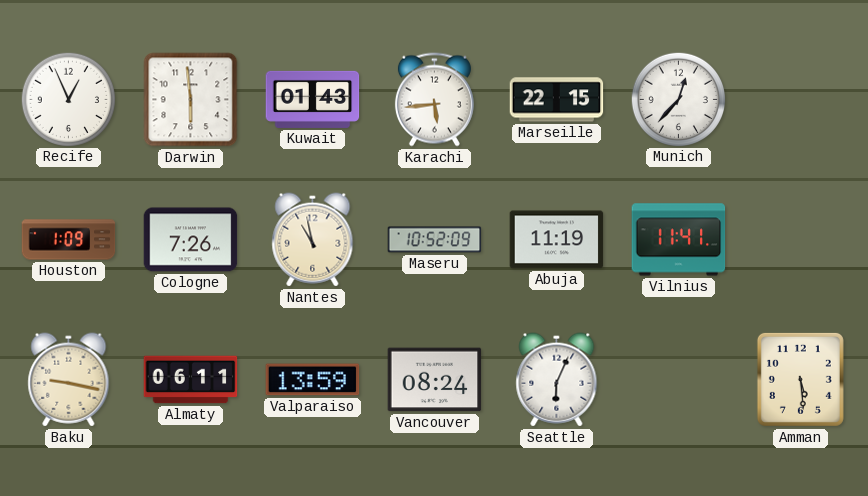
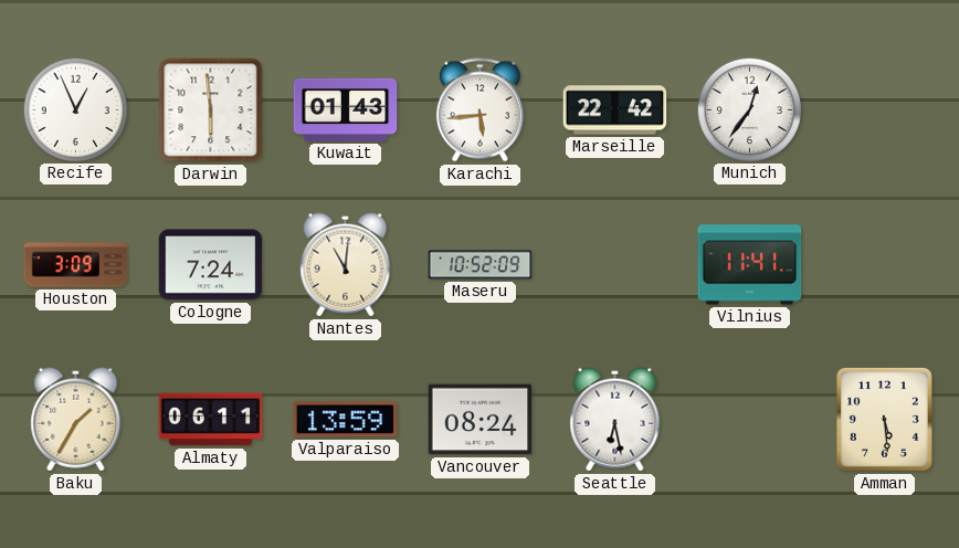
Marseille: 22:15 -> 22:42
Munich: 12:37 -> 12:36
Houston: 1:09 -> 3:09
Cologne: 7:26 -> 7:24
Nantes: 10:58 -> 11:01
Abuja: 11:19 -> none
Baku: 9:17 -> 1:35
Seattle: 6:04 -> 6:28
